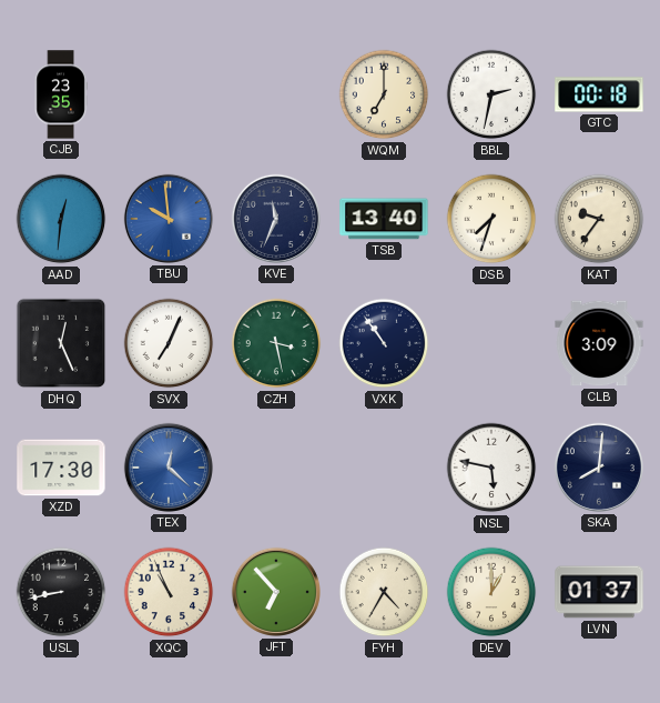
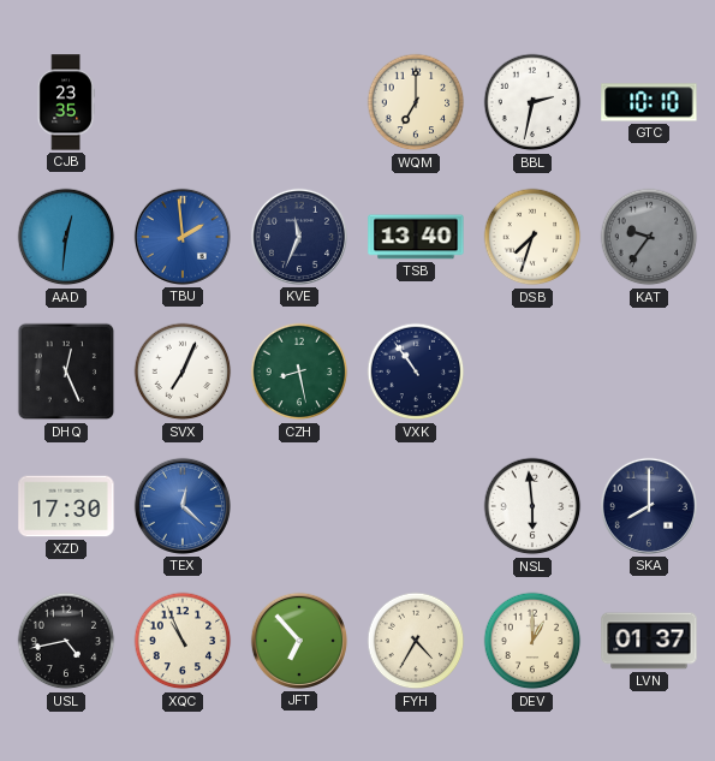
GTC: 00:18 -> 10:10
TBU: 9:59 -> 1:59
KAT dial: cream -> grey
CZH: 3:28 -> 8:28
CLB: 3:09 -> none
NSL: 5:47 -> 5:59
SKA: 8:01 -> 8:00
USL: 8:43 -> 4:43
